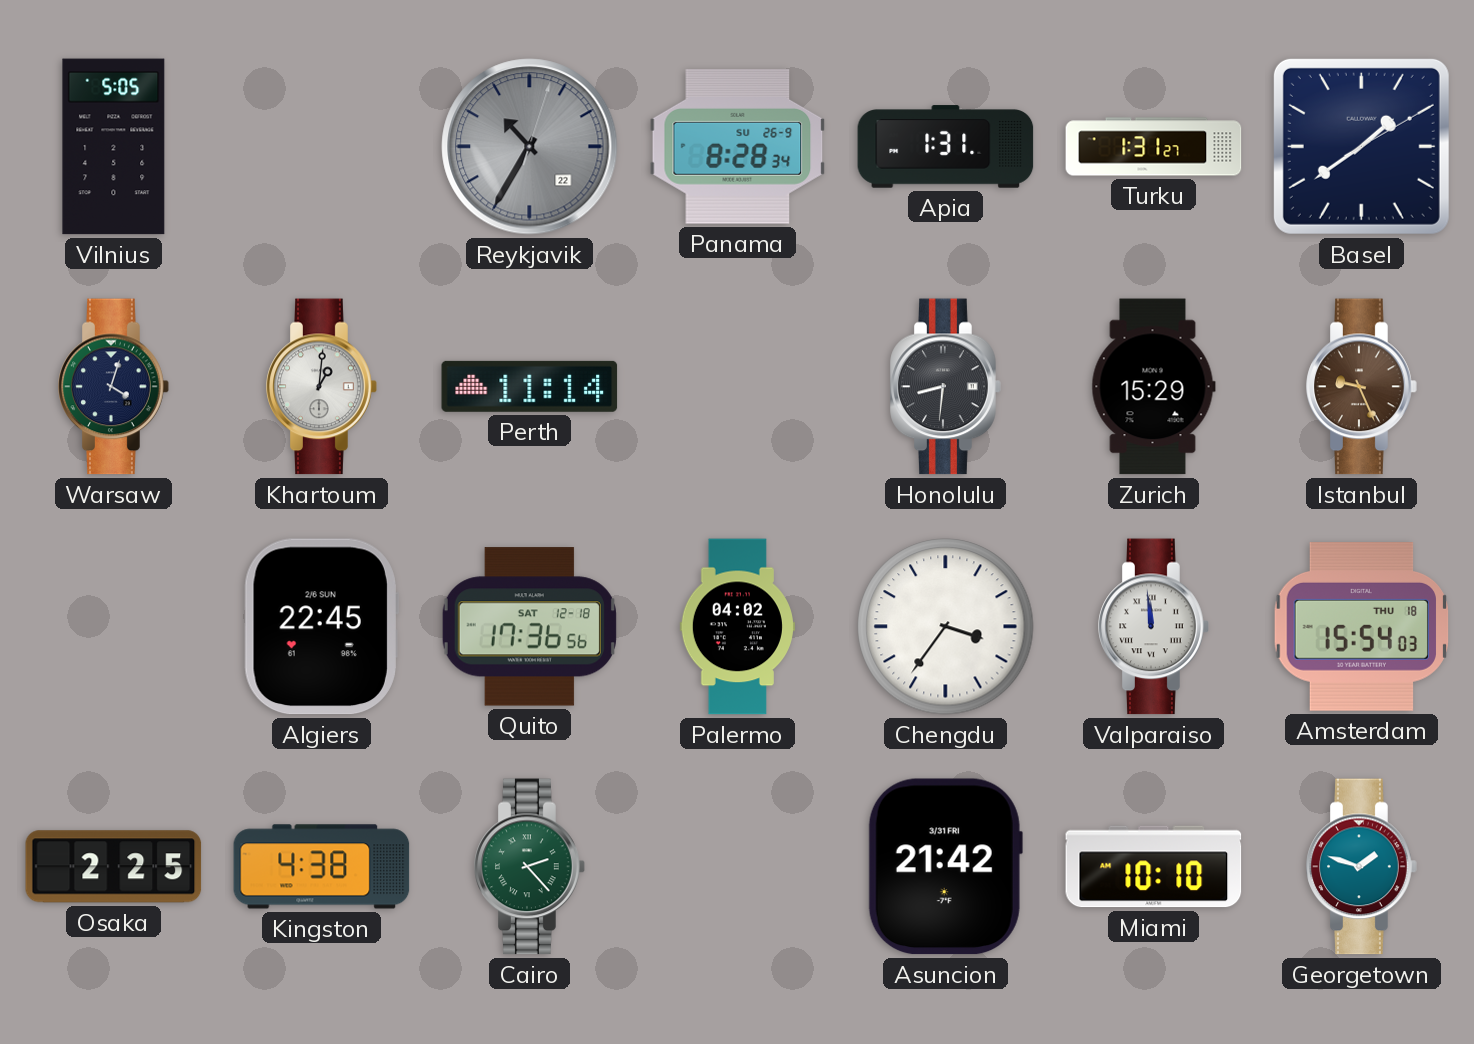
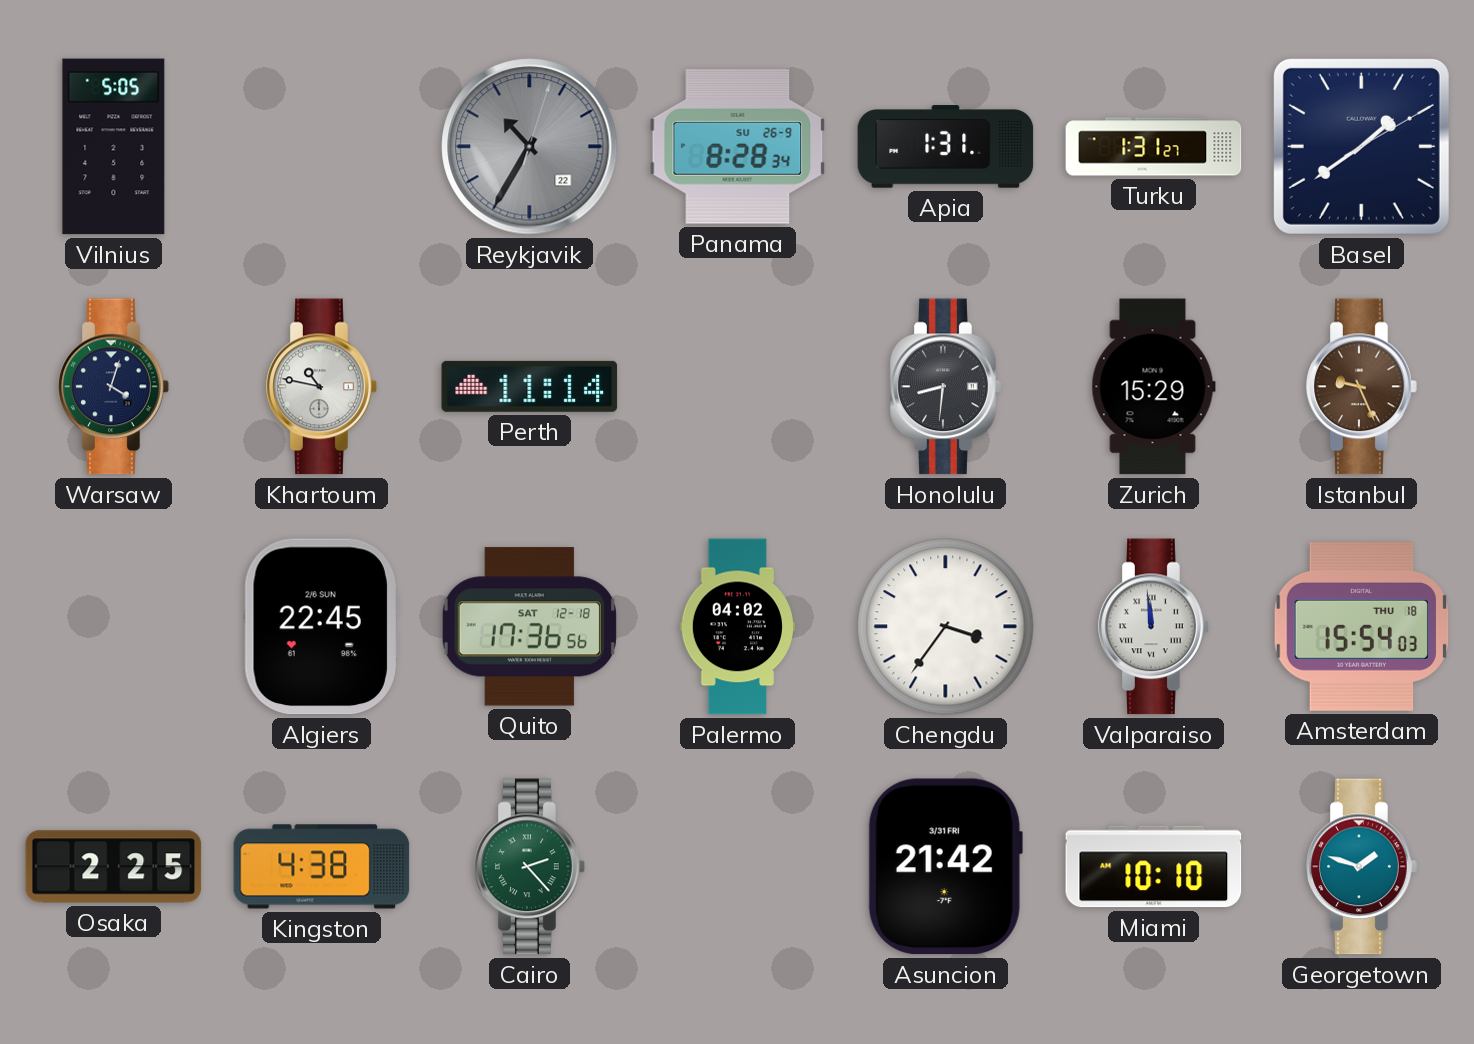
Khartoum: 1:01 -> 10:47
